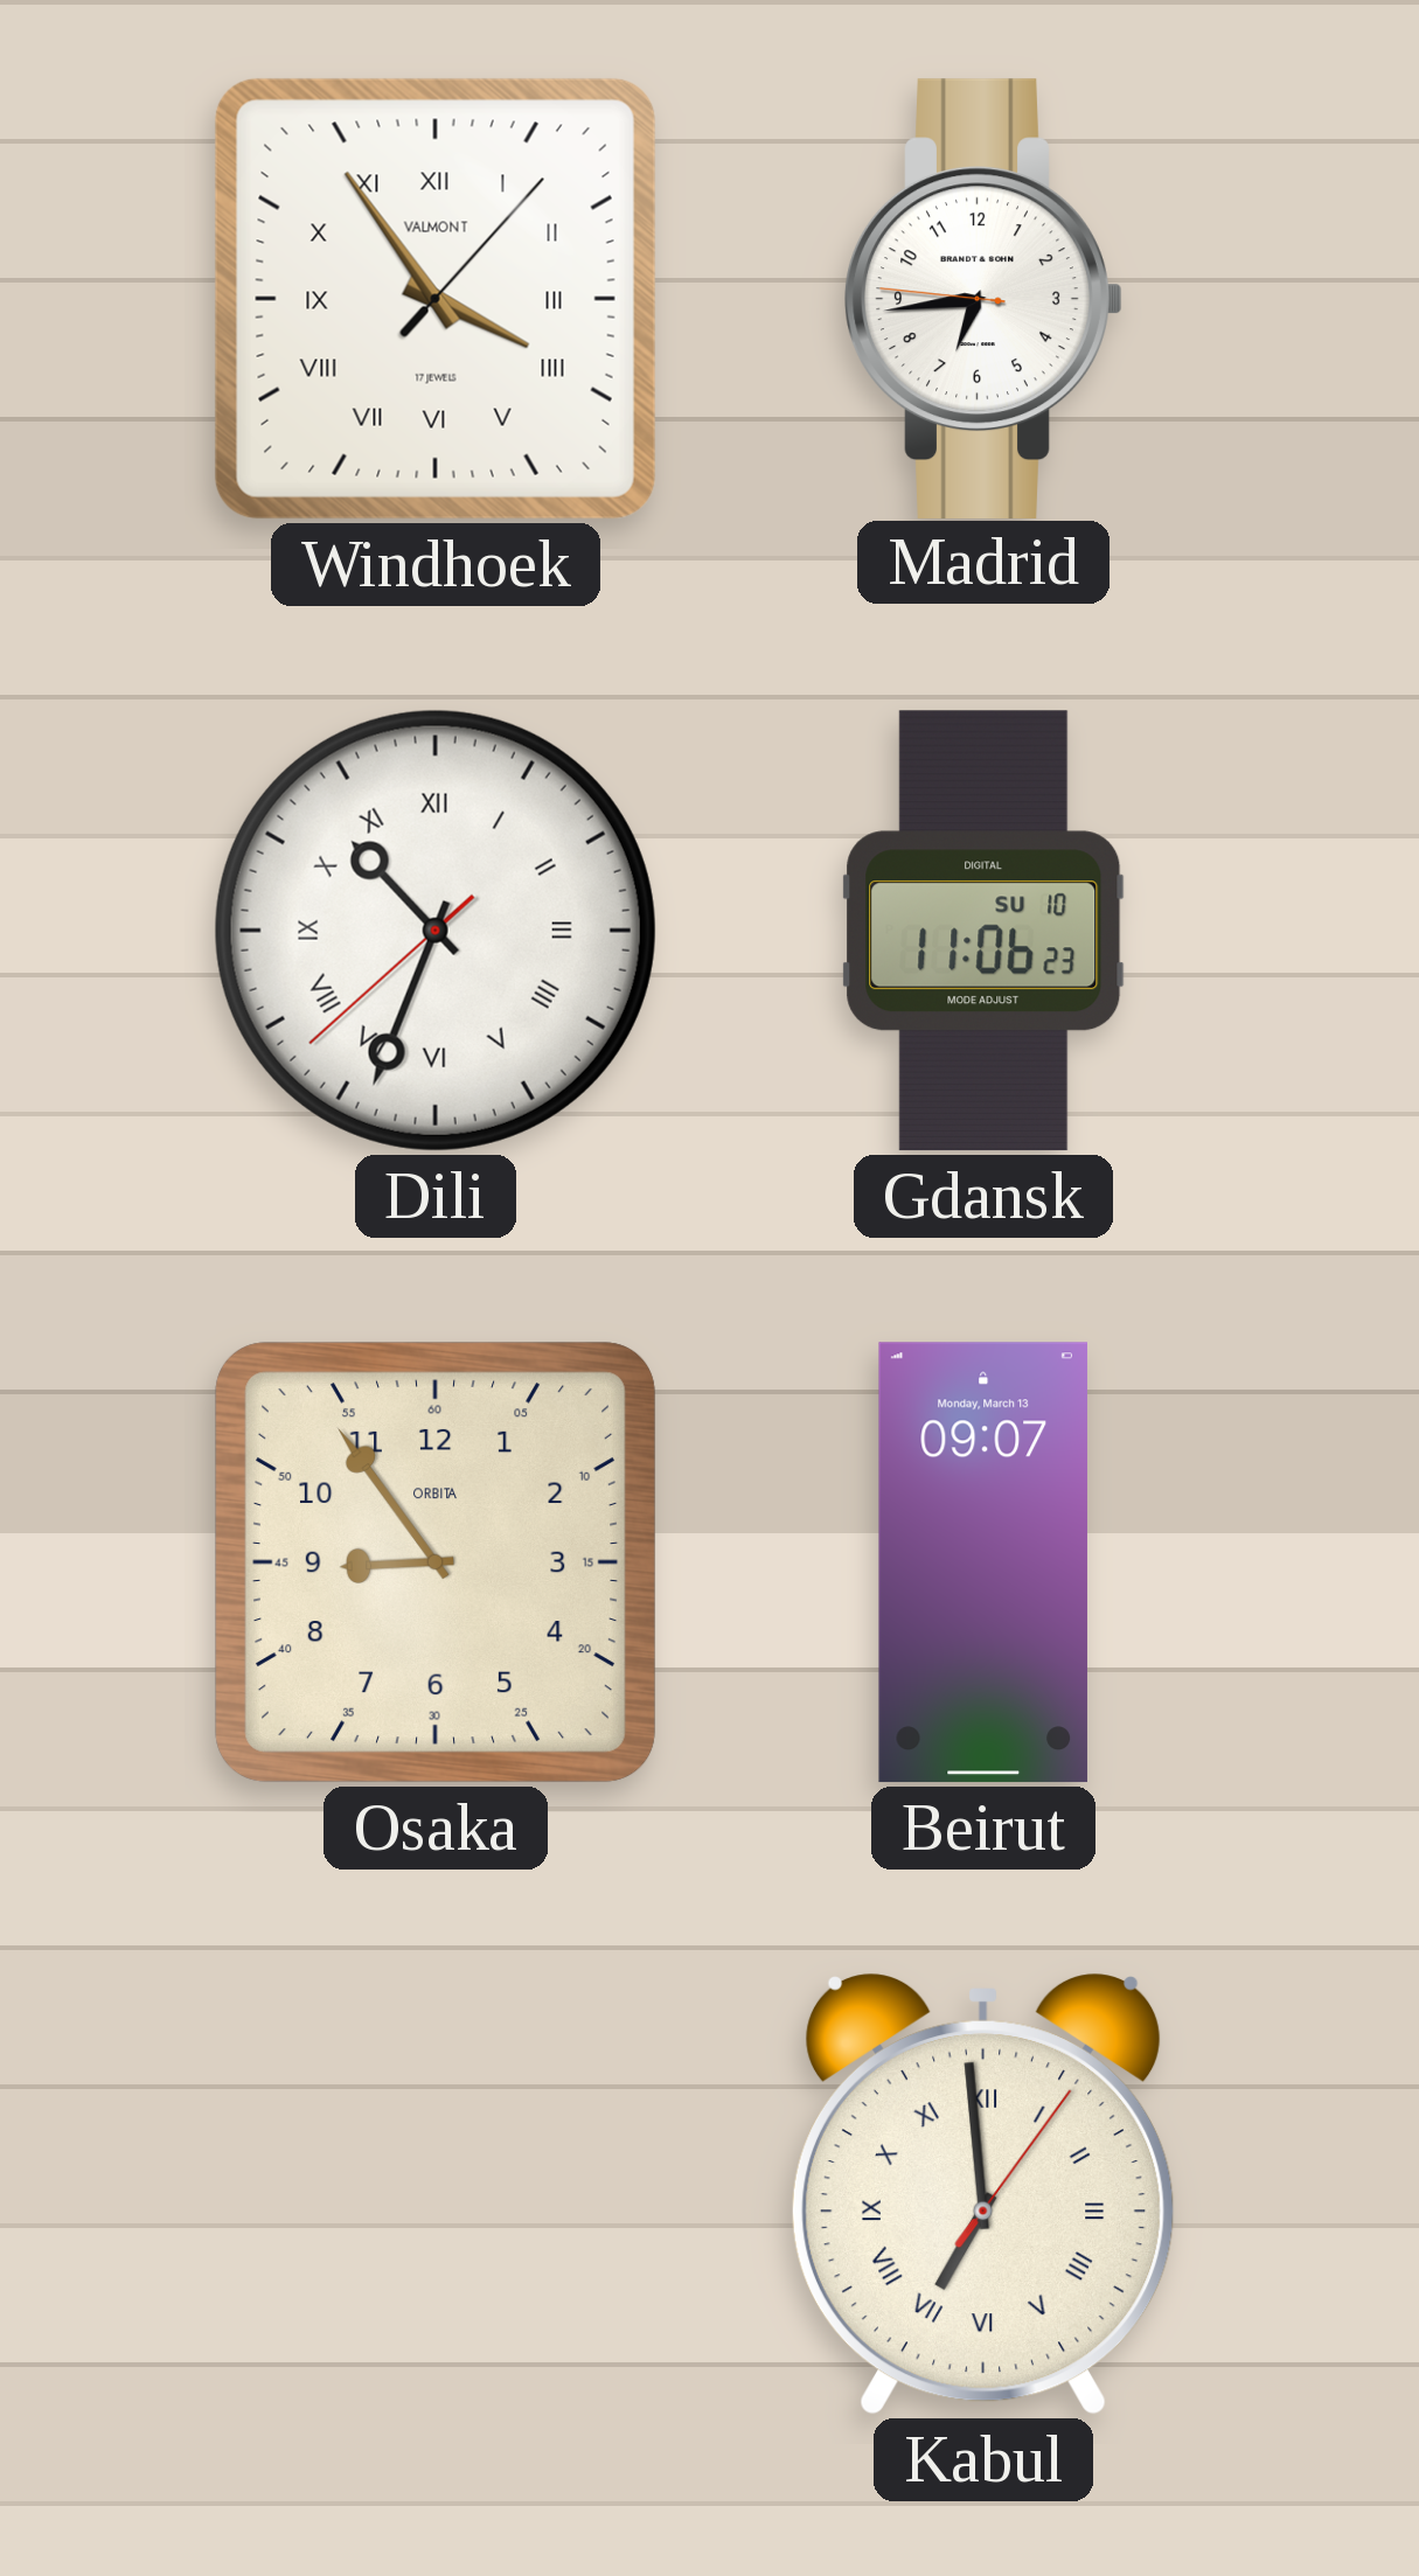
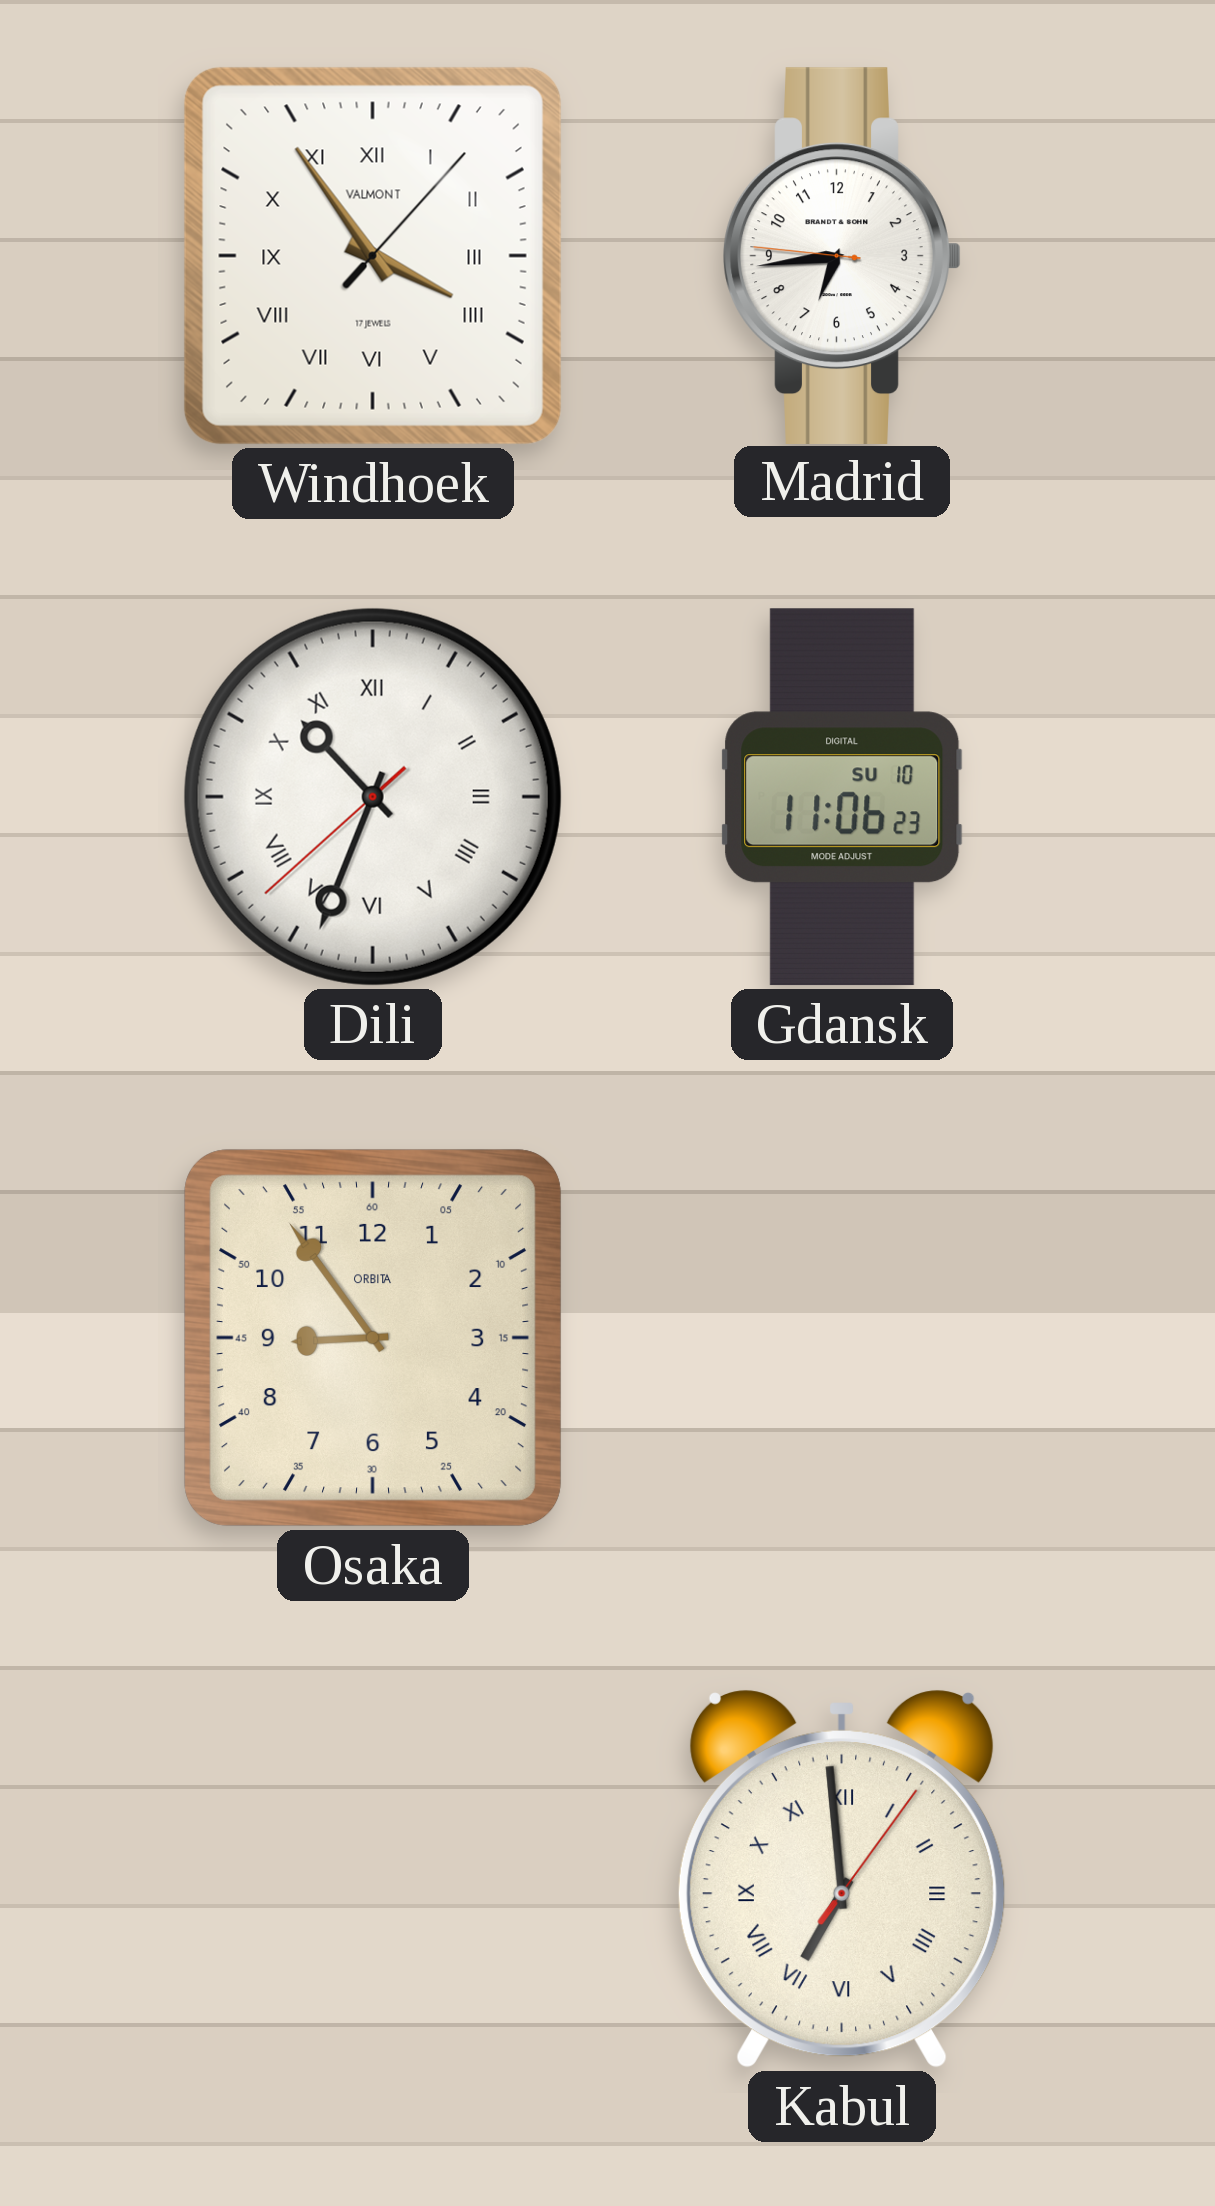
Beirut: 09:07 -> none
